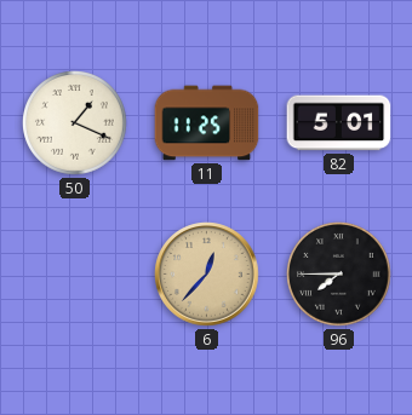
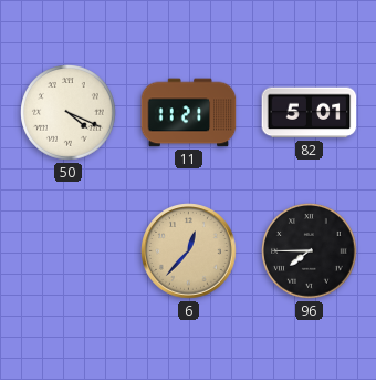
50: 1:19 -> 4:19
11: 11:25 -> 11:21
